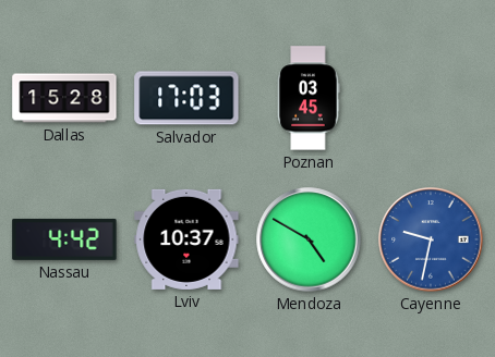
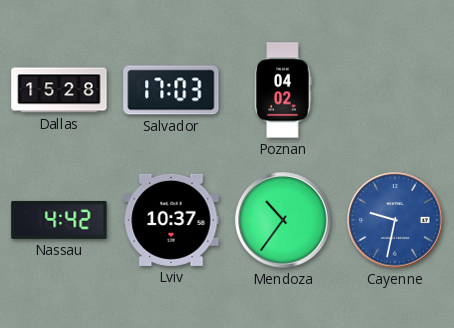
Poznan: 03:45 -> 04:02
Mendoza: 4:50 -> 10:36
